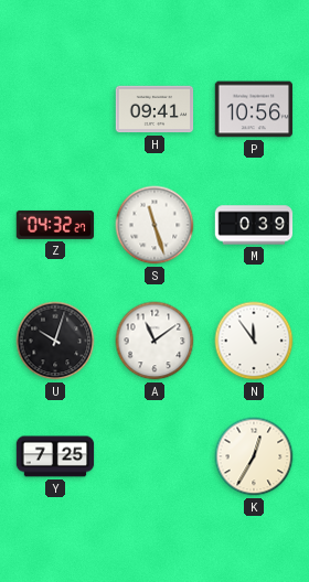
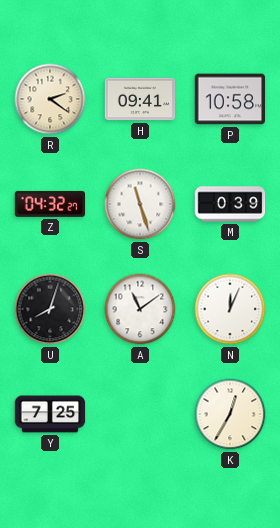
R: none -> 2:21
P: 10:56 -> 10:58
U: 10:03 -> 8:03
N: 11:54 -> 12:04
